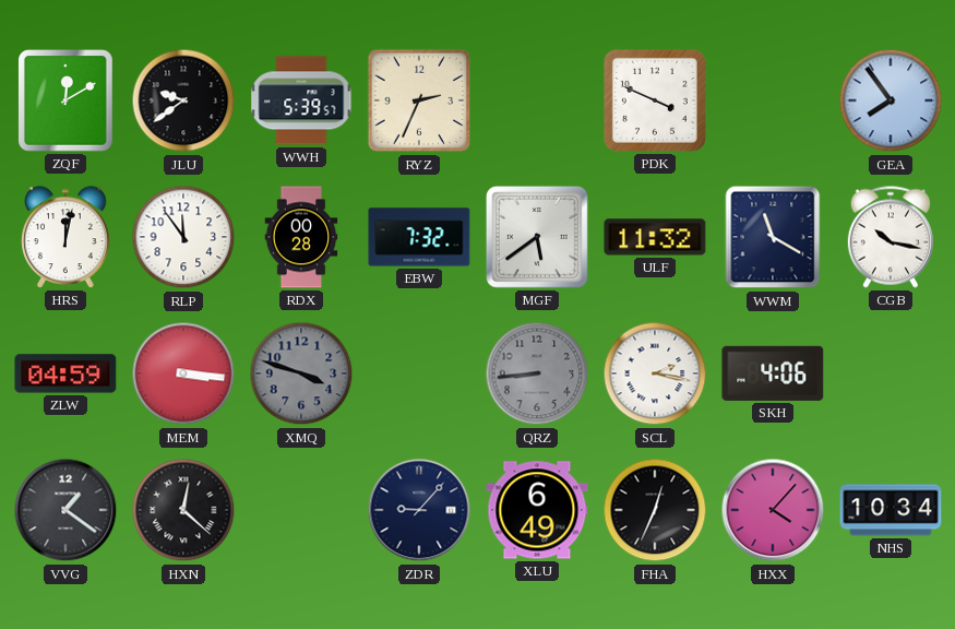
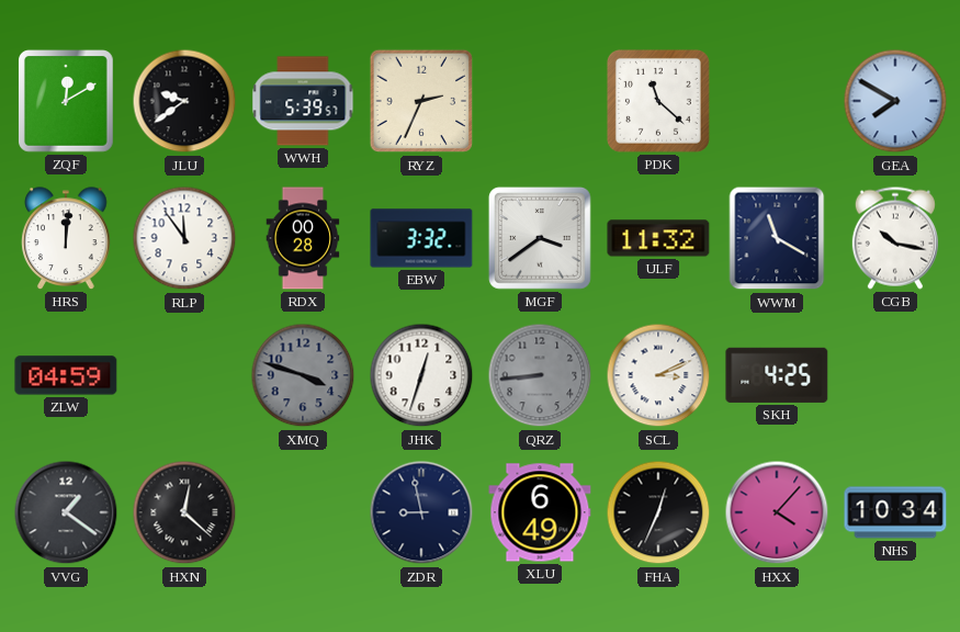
PDK: 3:49 -> 11:22
GEA: 7:54 -> 7:50
HRS: 12:02 -> 12:01
EBW: 7:32 -> 3:32
MGF: 5:39 -> 3:39
MEM: 3:16 -> none
JHK: none -> 12:33
SCL: 2:17 -> 3:11
SKH: 4:06 -> 4:25
ZDR: 9:07 -> 8:58
